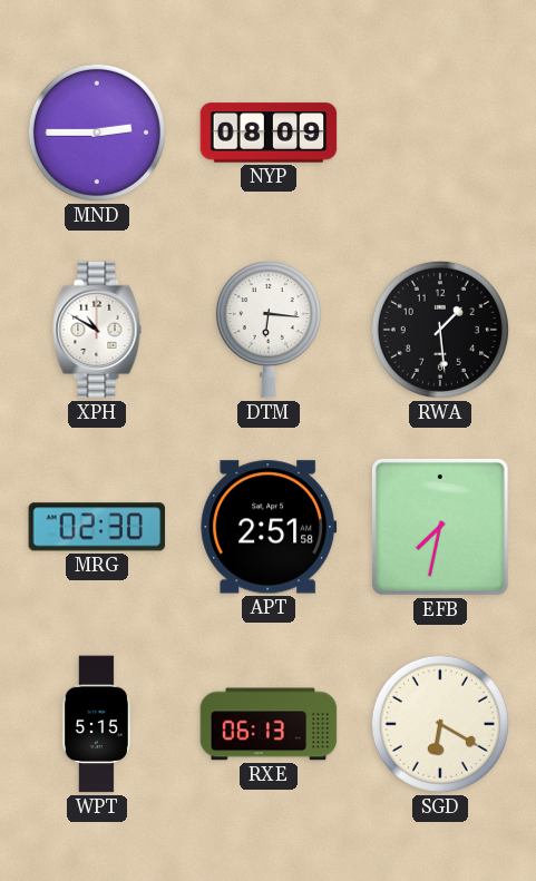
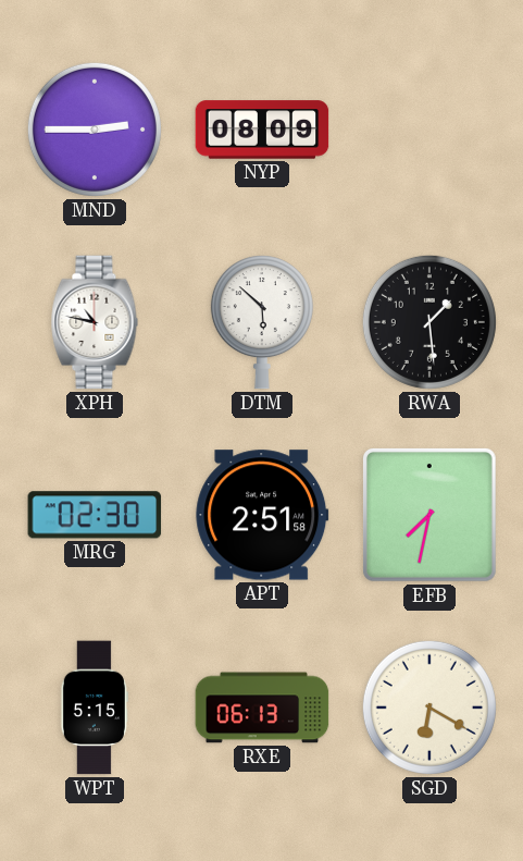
XPH: 10:50 -> 10:47
DTM: 6:16 -> 5:52
